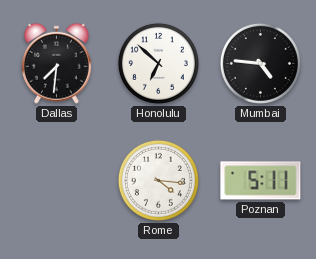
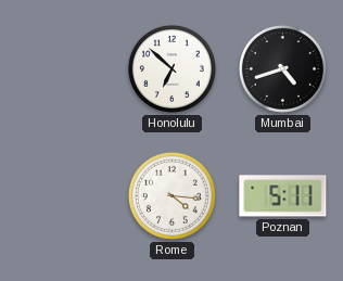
Dallas: 7:31 -> none
Mumbai: 4:46 -> 4:42
